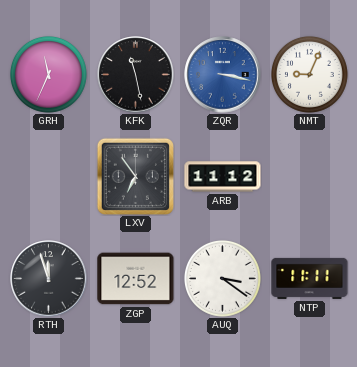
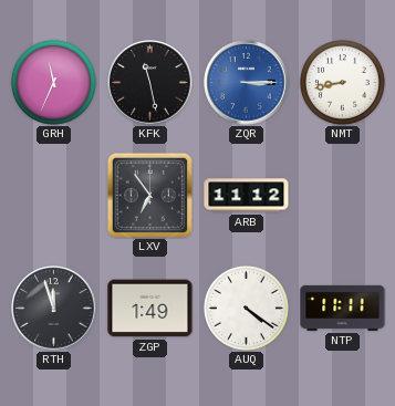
ZQR: 3:17 -> 3:15
NMT: 9:04 -> 8:43
ZGP: 12:52 -> 1:49
AUQ: 3:21 -> 4:21
